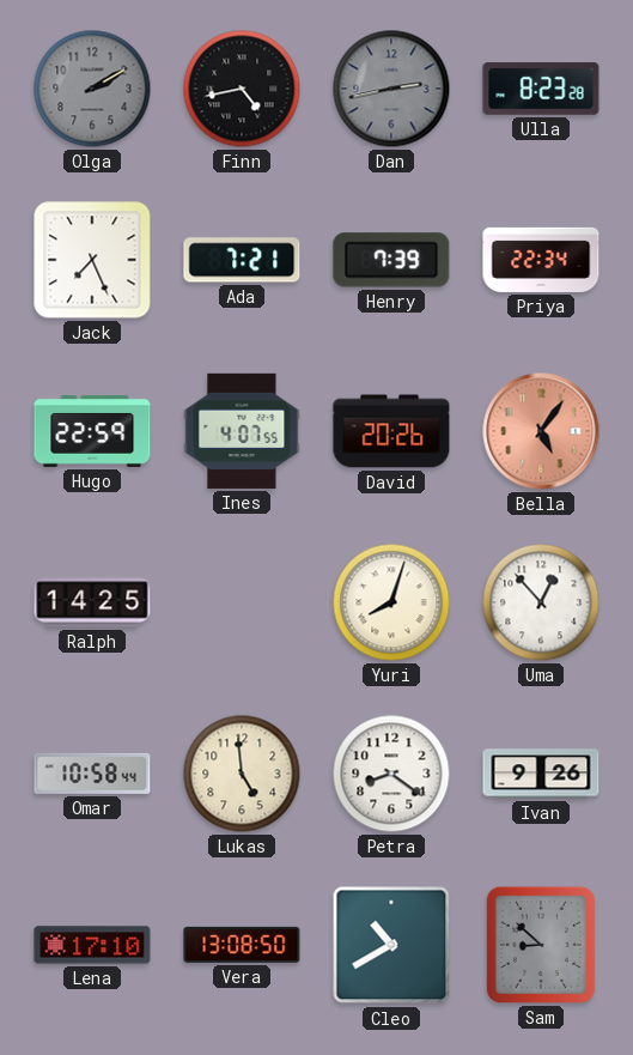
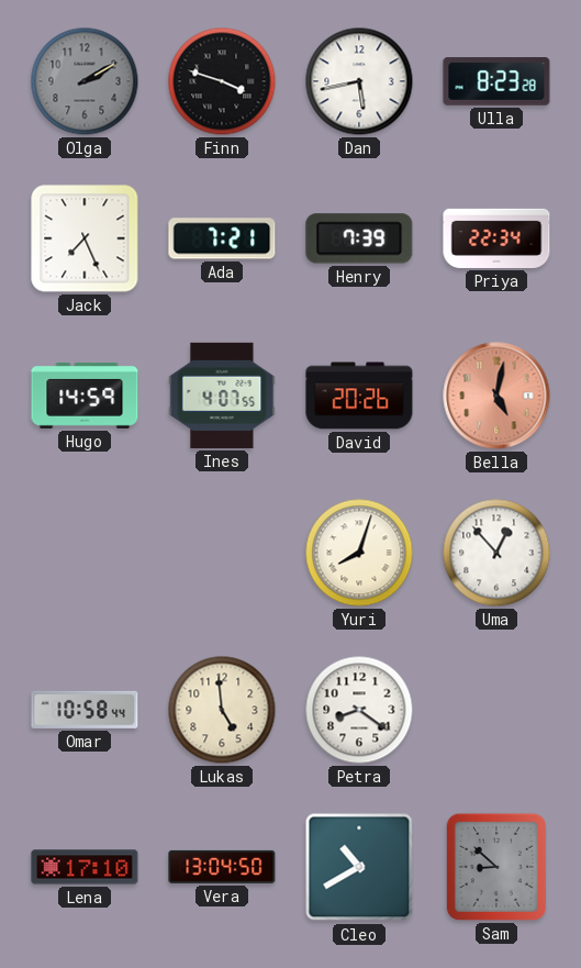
Finn: 4:43 -> 3:48
Dan: 2:43 -> 5:43
Dan dial: grey -> white
Hugo: 22:59 -> 14:59
Bella: 5:06 -> 5:02
Ralph: 14:25 -> none
Ivan: 9:26 -> none
Vera: 13:08 -> 13:04
